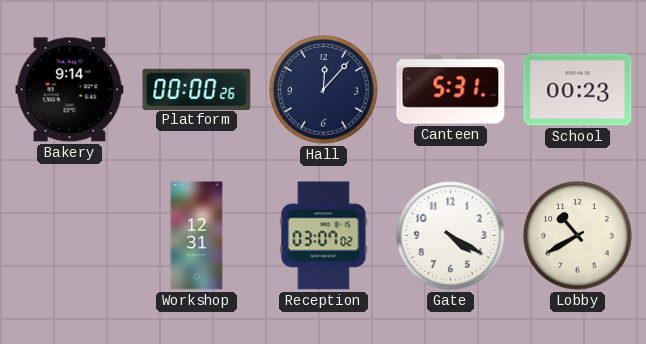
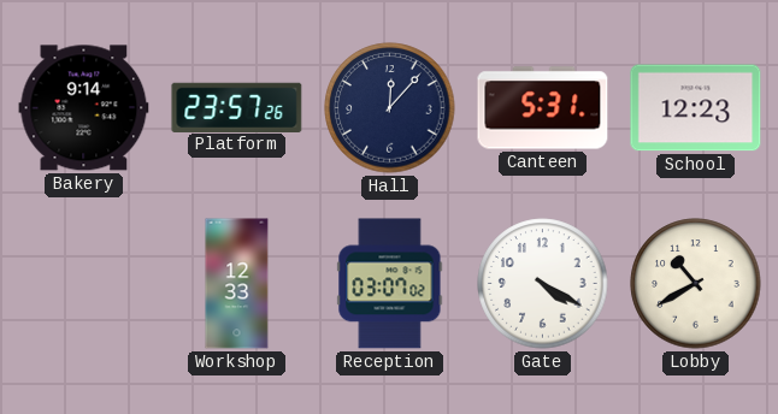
Platform: 00:00 -> 23:57
School: 00:23 -> 12:23
Workshop: 12:31 -> 12:33
